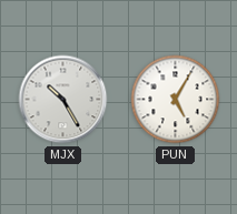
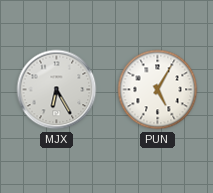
MJX: 10:25 -> 6:25
